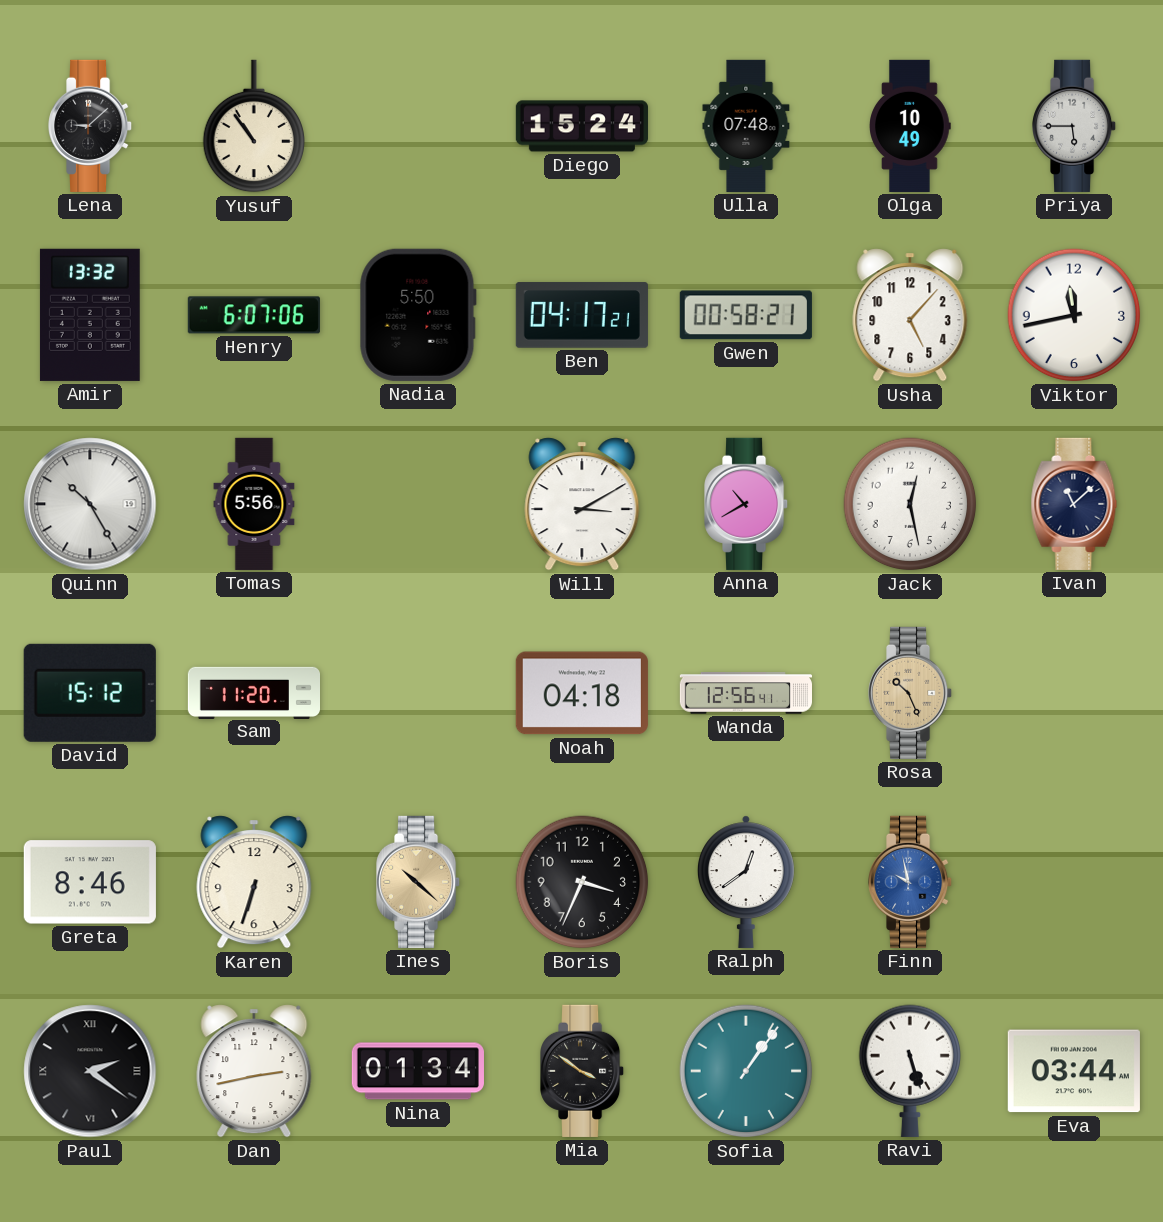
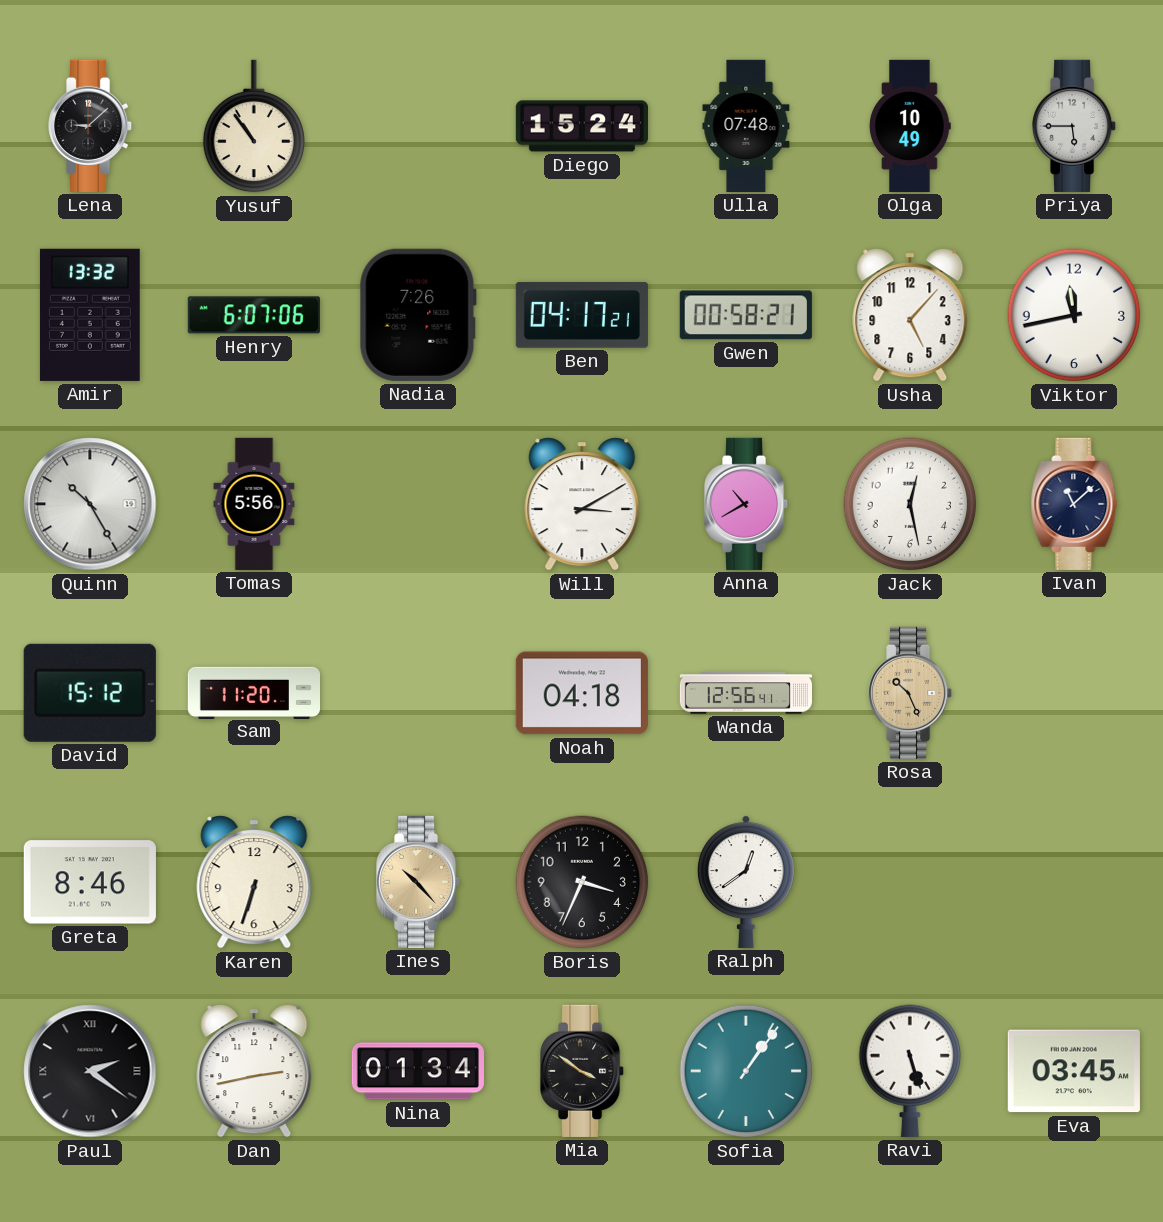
Nadia: 5:50 -> 7:26
Ines: 10:22 -> 10:23
Finn: 9:58 -> none
Eva: 03:44 -> 03:45
